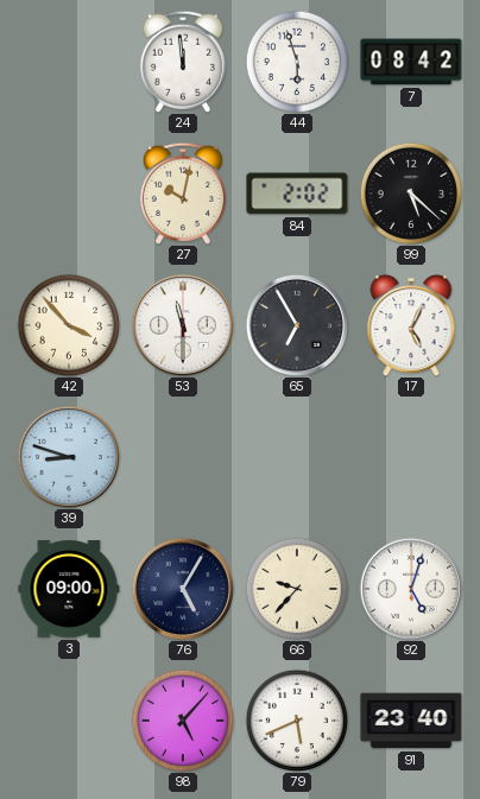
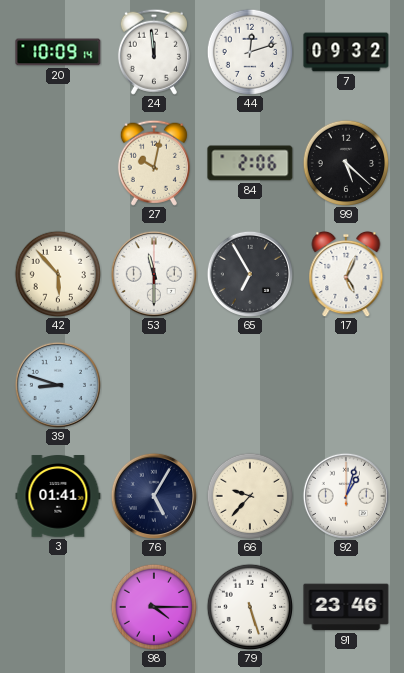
20: none -> 10:09
44: 5:57 -> 12:12
7: 08:42 -> 09:32
84: 2:02 -> 2:06
42: 3:53 -> 5:53
3: 09:00 -> 01:41
92: 5:03 -> 1:03
98: 5:07 -> 4:15
79: 5:41 -> 5:27
91: 23:40 -> 23:46
